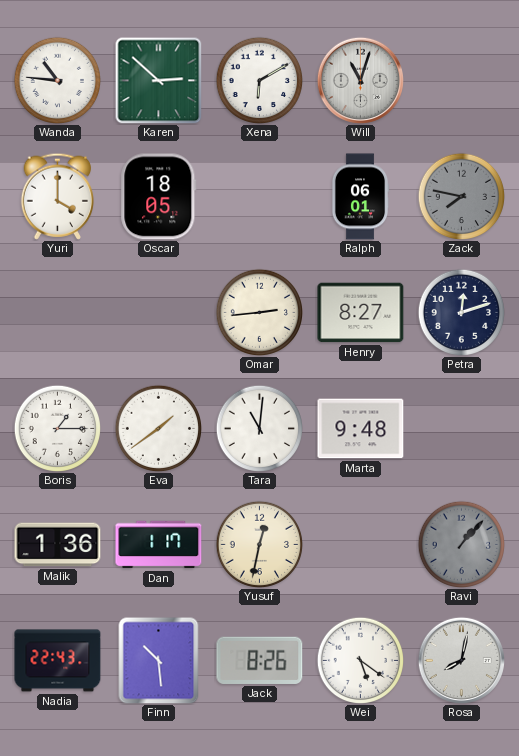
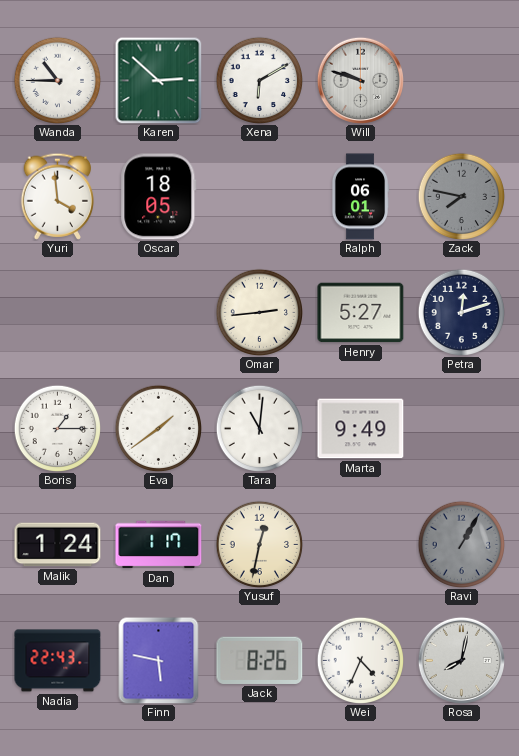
Wanda: 10:46 -> 10:45
Will: 11:03 -> 9:48
Yuri: 4:00 -> 3:59
Henry: 8:27 -> 5:27
Marta: 9:48 -> 9:49
Malik: 1:36 -> 1:24
Ravi: 1:07 -> 1:05
Finn: 10:29 -> 5:47
Wei: 5:21 -> 4:34
